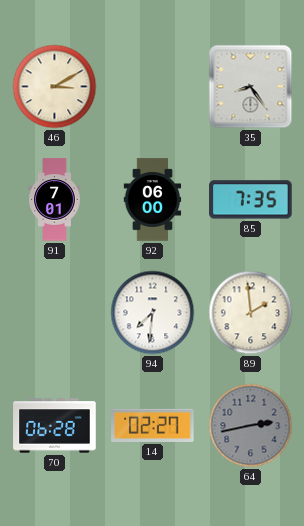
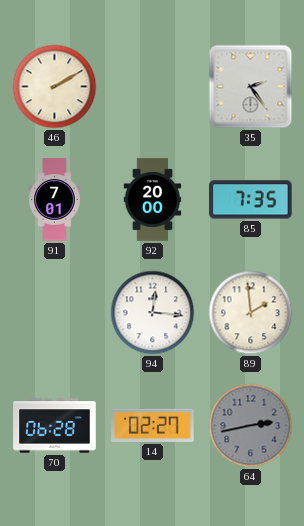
46: 3:10 -> 2:10
35: 8:24 -> 2:24
92: 06:00 -> 20:00
94: 7:31 -> 12:16
